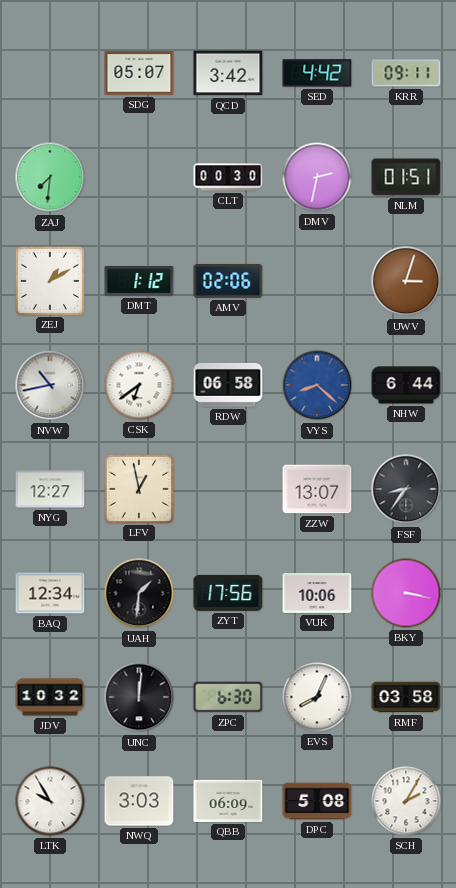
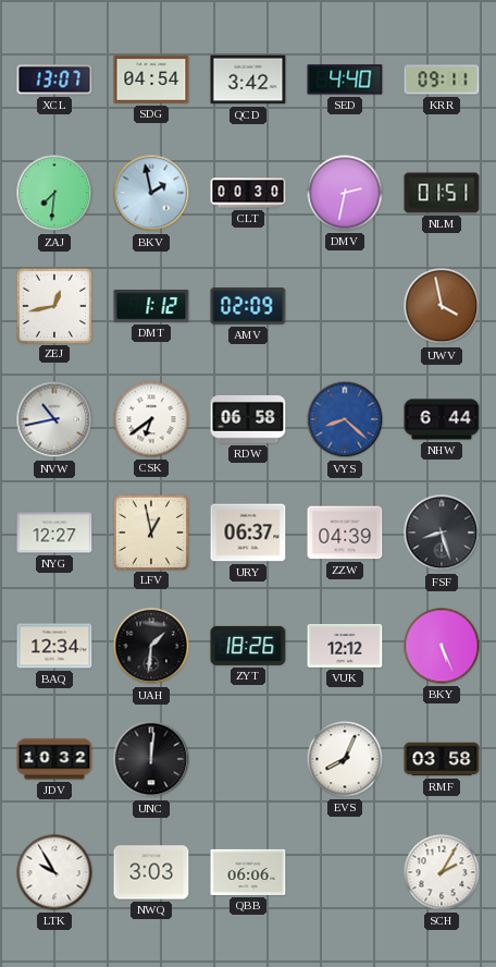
XCL: none -> 13:07
SDG: 05:07 -> 04:54
SED: 4:42 -> 4:40
BKV: none -> 1:58
ZEJ: 1:10 -> 12:43
AMV: 02:06 -> 02:09
UWV: 3:03 -> 3:58
URY: none -> 06:37
ZZW: 13:07 -> 04:39
FSF: 8:36 -> 8:27
ZYT: 17:56 -> 18:26
VUK: 10:06 -> 12:12
BKY: 3:17 -> 5:26
ZPC: 6:30 -> none
QBB: 06:09 -> 06:06
DPC: 5:08 -> none
